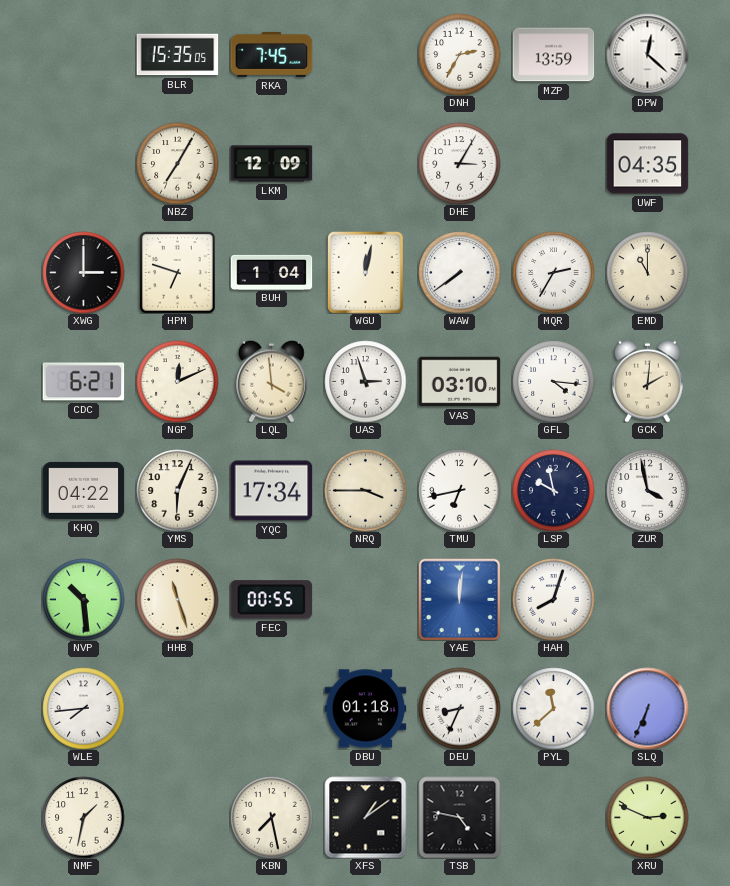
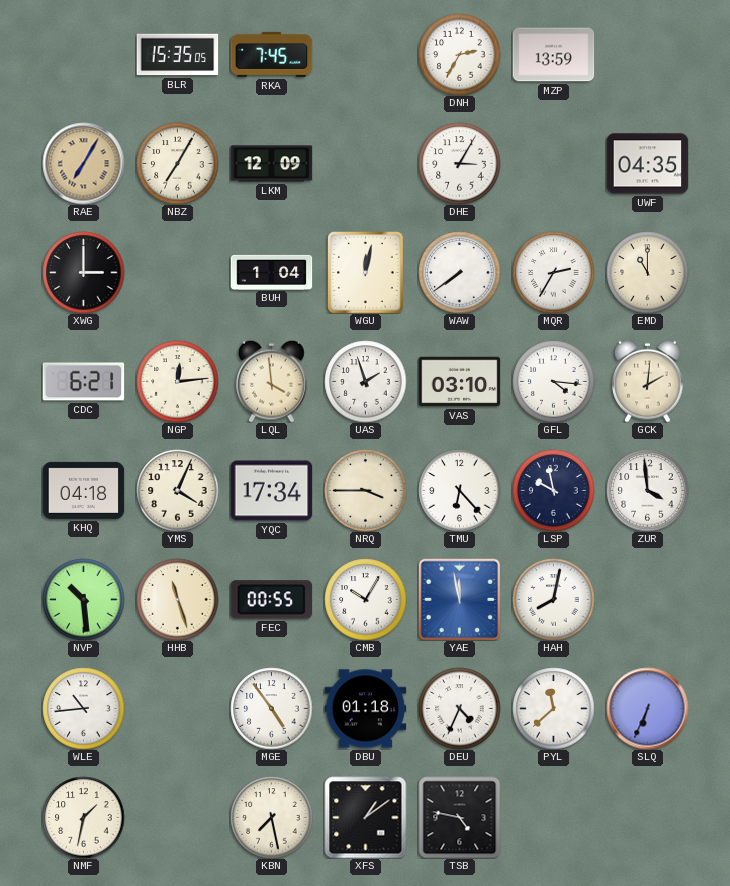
DPW: 12:22 -> none
RAE: none -> 7:05
HPM: 6:48 -> none
NGP: 12:11 -> 12:14
UAS: 2:57 -> 1:57
KHQ: 04:22 -> 04:18
YMS: 6:04 -> 4:04
TMU: 6:43 -> 6:23
ZUR: 3:58 -> 3:59
CMB: none -> 10:05
YAE: 12:01 -> 11:58
HAH: 8:03 -> 8:02
WLE: 7:44 -> 10:44
MGE: none -> 4:54
DEU: 8:34 -> 4:34
XRU: 2:49 -> none
